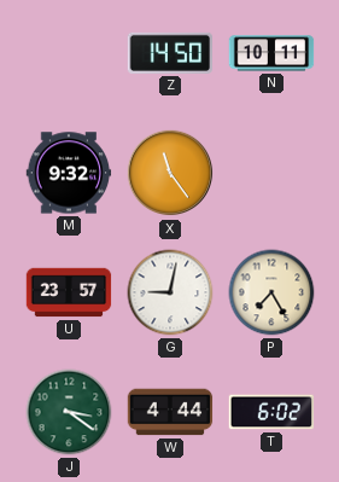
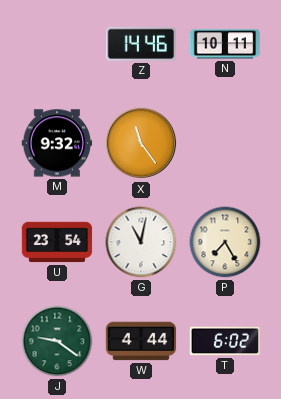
Z: 14:50 -> 14:46
U: 23:57 -> 23:54
G: 9:02 -> 11:02
J: 3:21 -> 9:21
